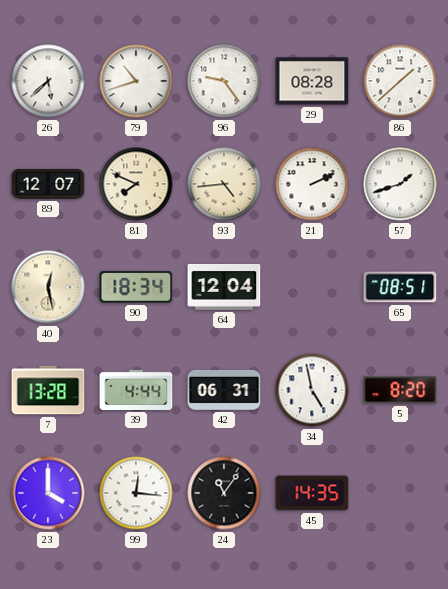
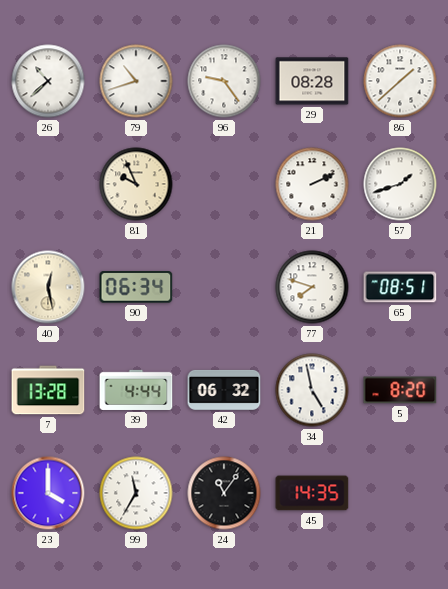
26: 5:38 -> 10:38
89: 12:07 -> none
81: 7:49 -> 9:56
93: 4:44 -> none
90: 18:34 -> 06:34
64: 12:04 -> none
77: none -> 7:48
42: 06:31 -> 06:32
99: 12:16 -> 11:35
